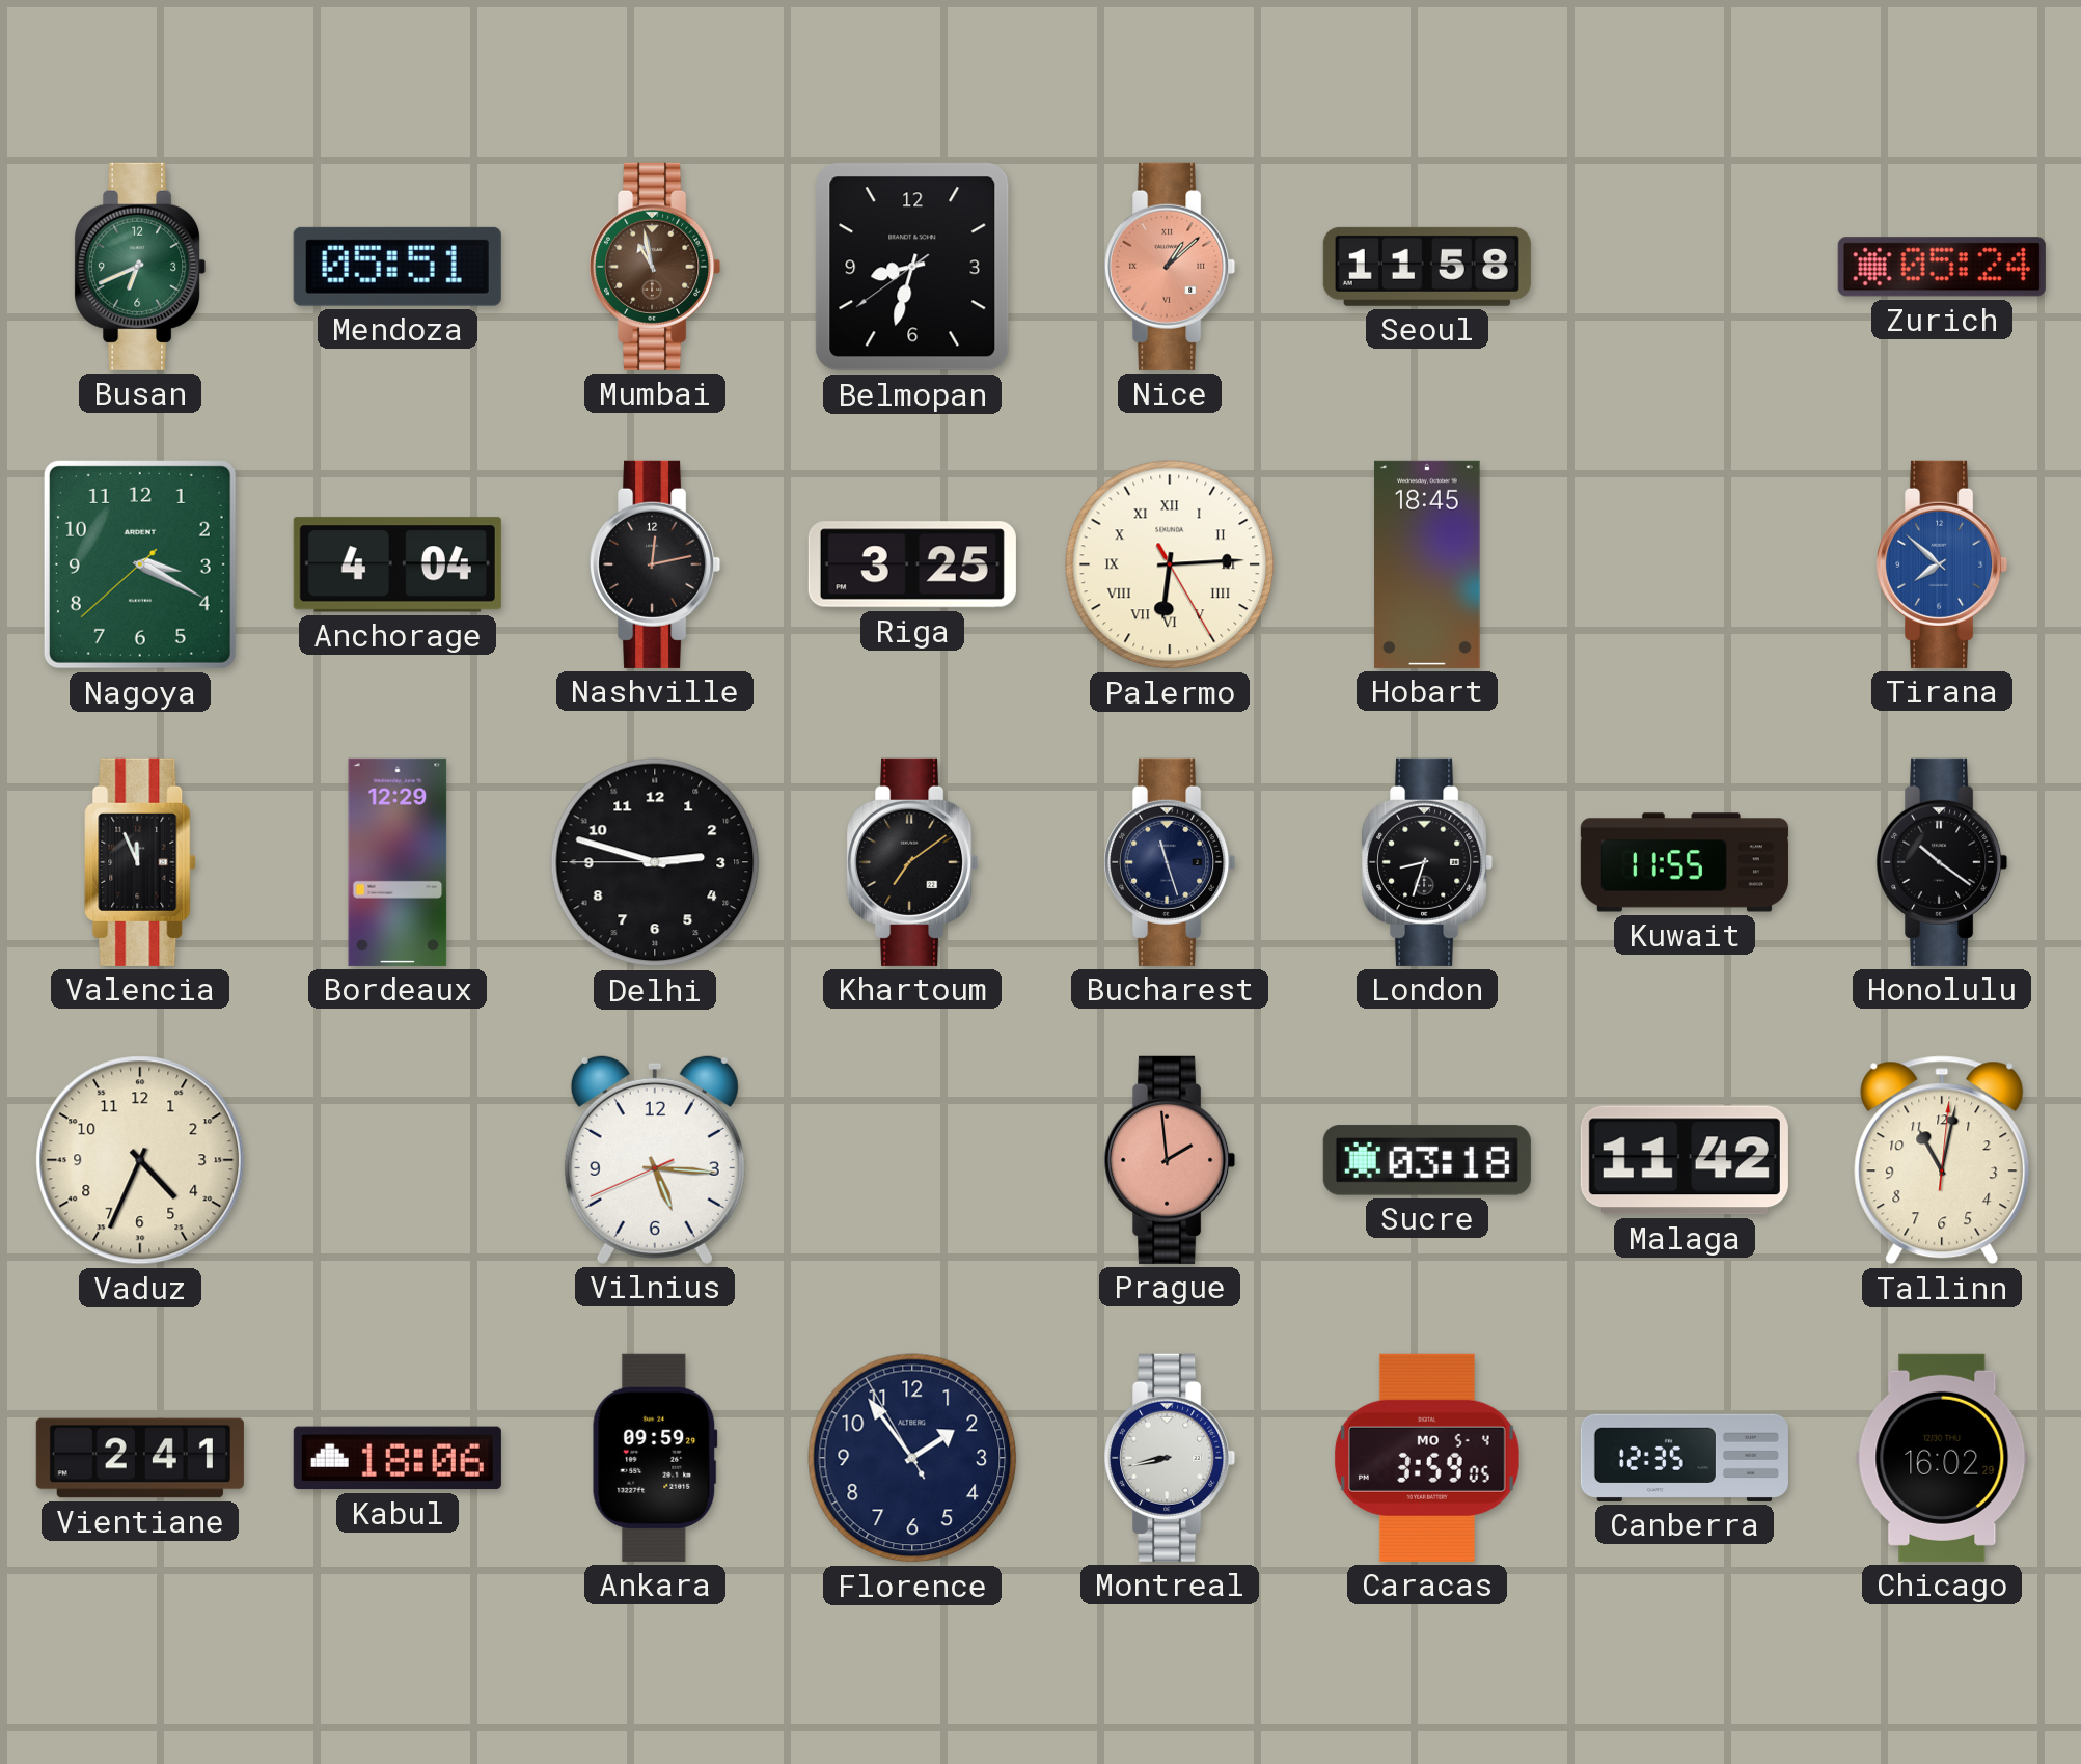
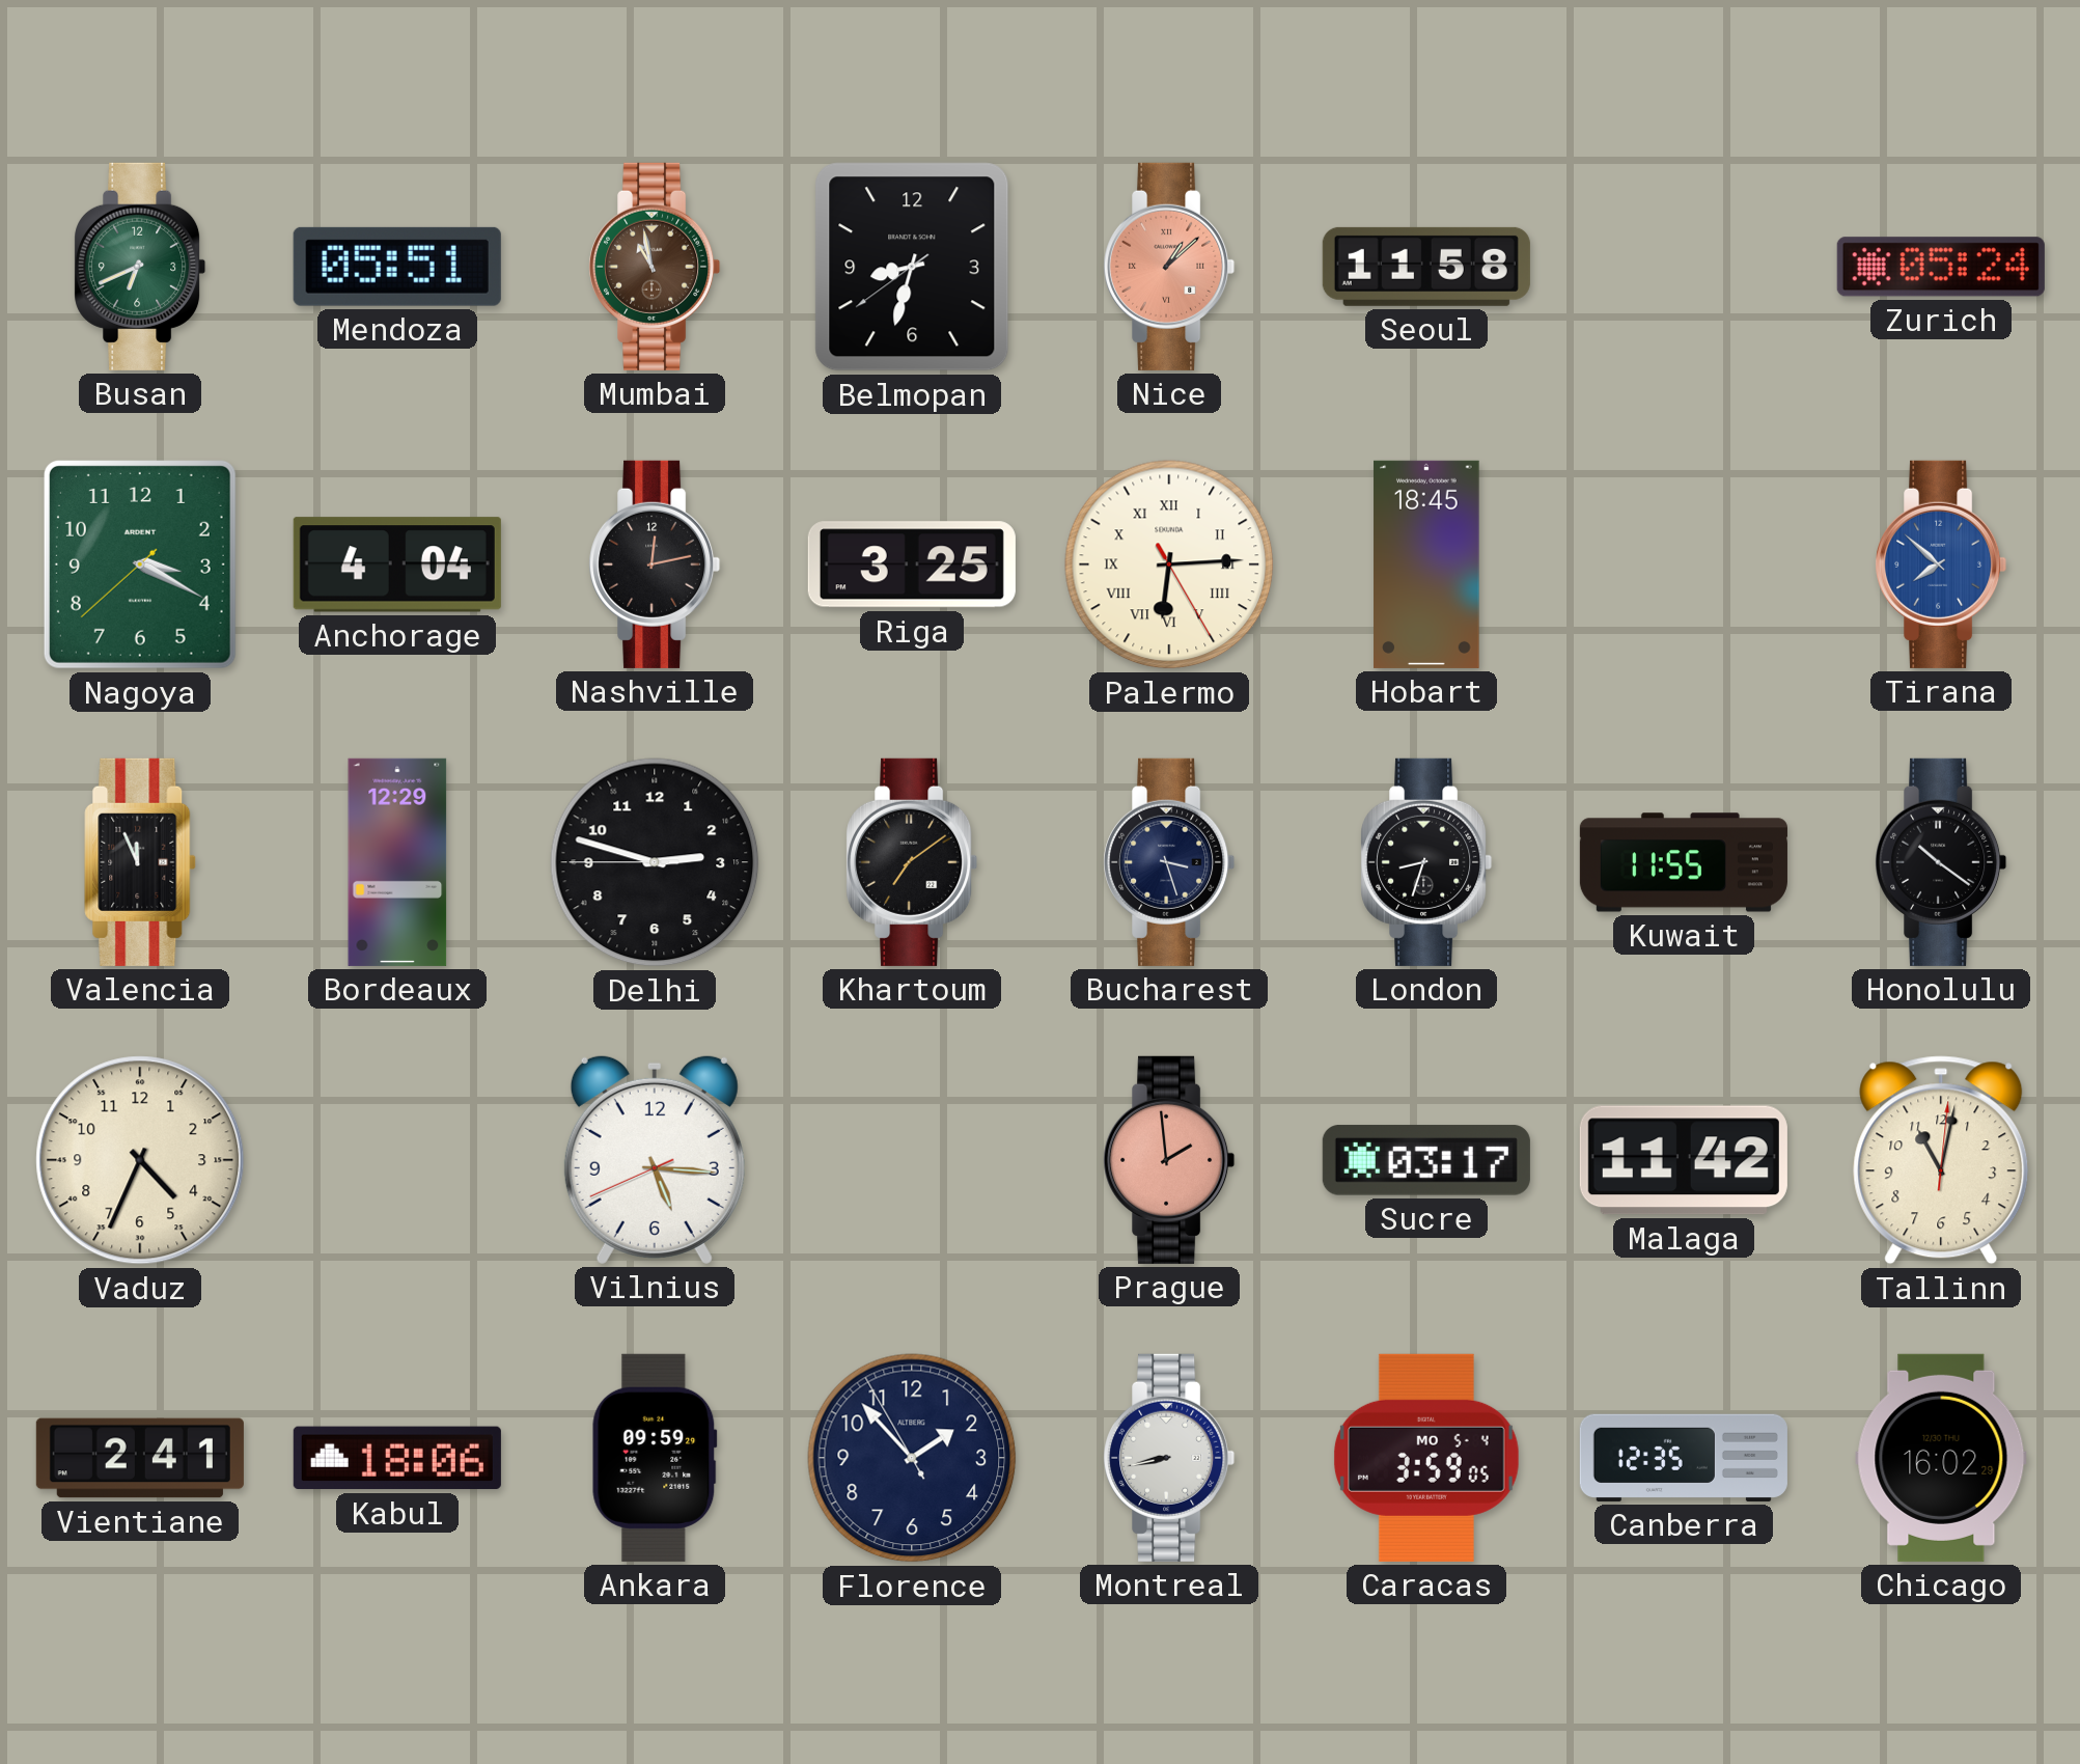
Bucharest: 11:27 -> 3:27
Sucre: 03:18 -> 03:17
Florence: 1:53 -> 1:52
